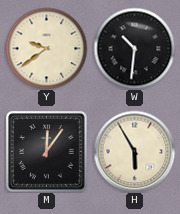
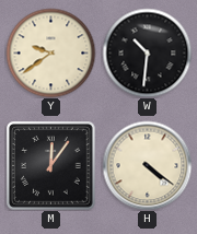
H: 5:55 -> 4:21
